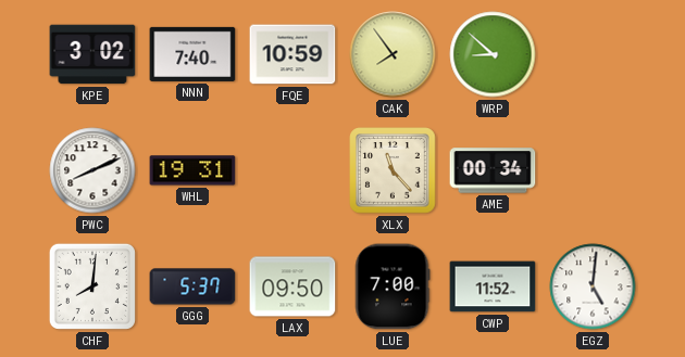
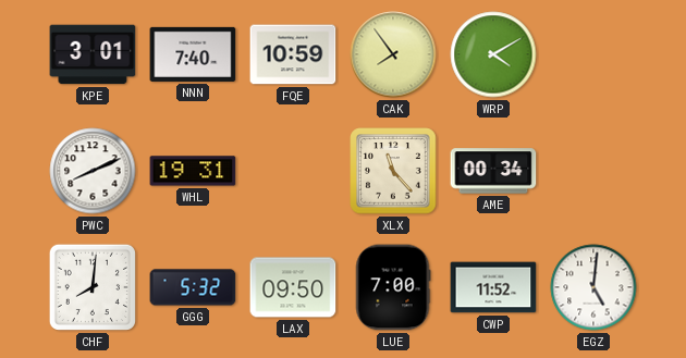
KPE: 3:02 -> 3:01
WRP: 8:52 -> 4:10
GGG: 5:37 -> 5:32
